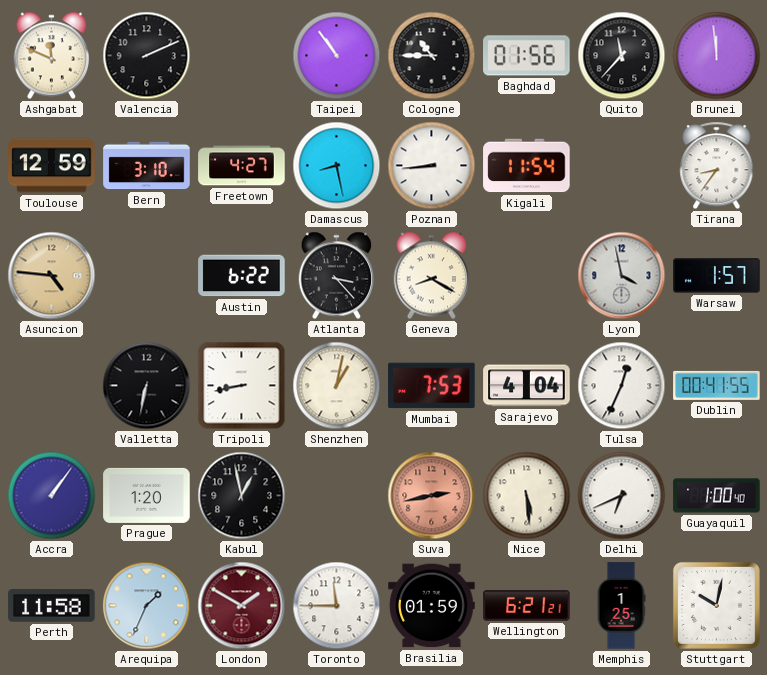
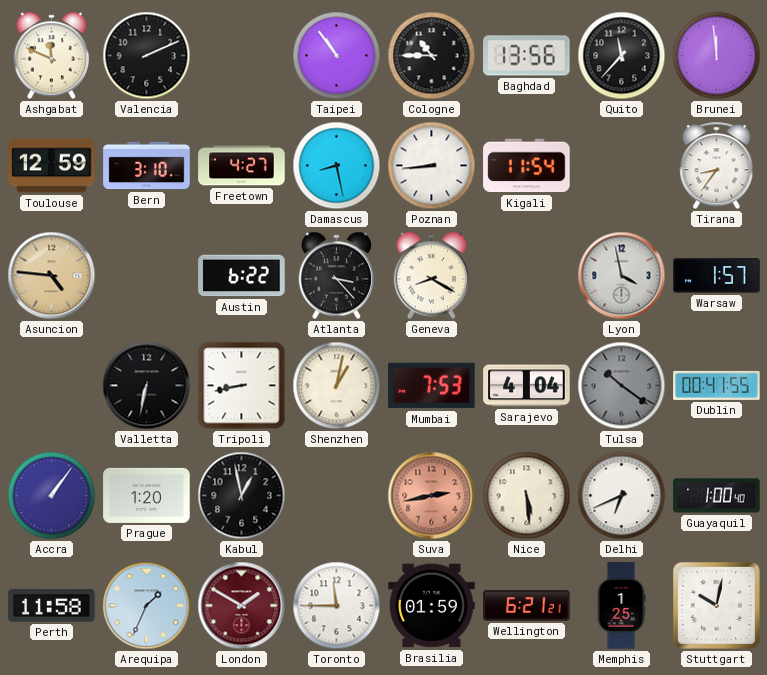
Baghdad: 01:56 -> 13:56
Tulsa: 12:34 -> 10:21
Tulsa dial: white -> grey
